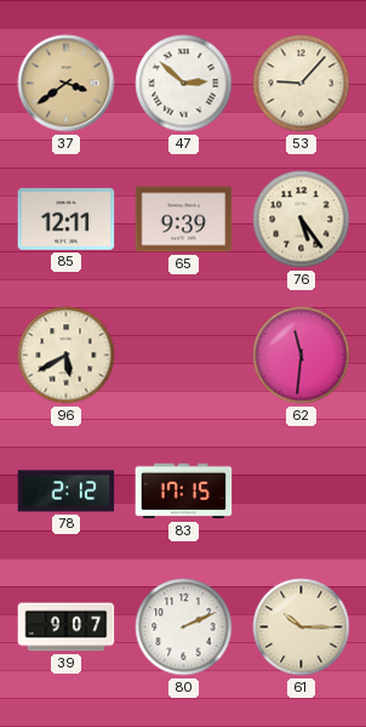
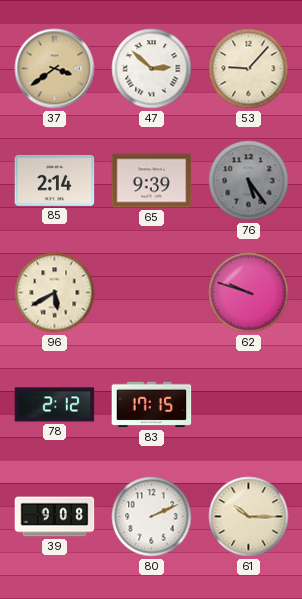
85: 12:11 -> 2:14
76 dial: cream -> grey
62: 11:31 -> 9:48
39: 9:07 -> 9:08
